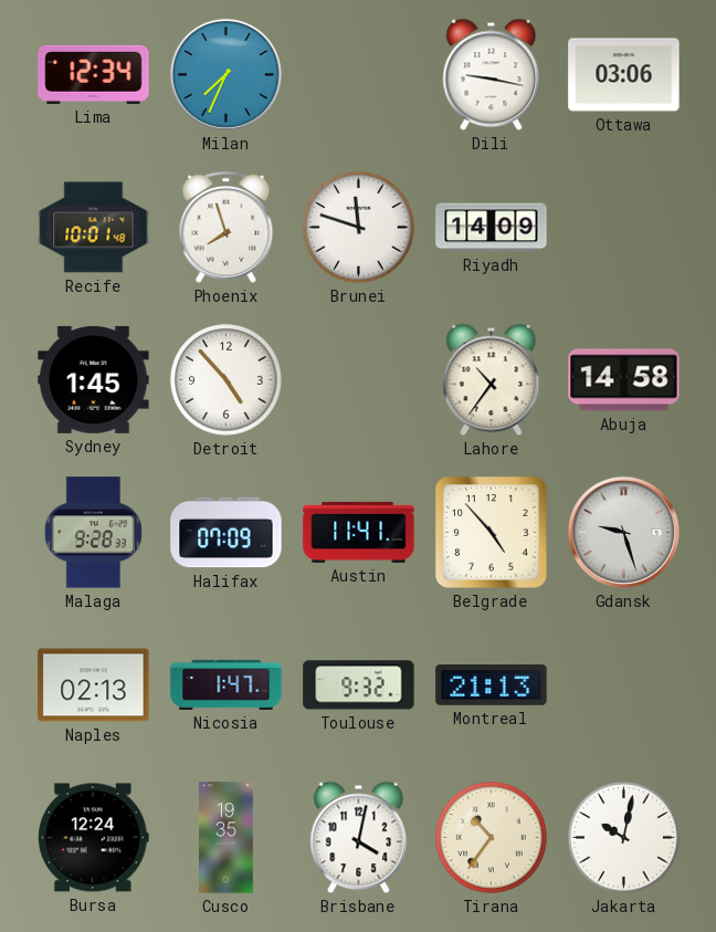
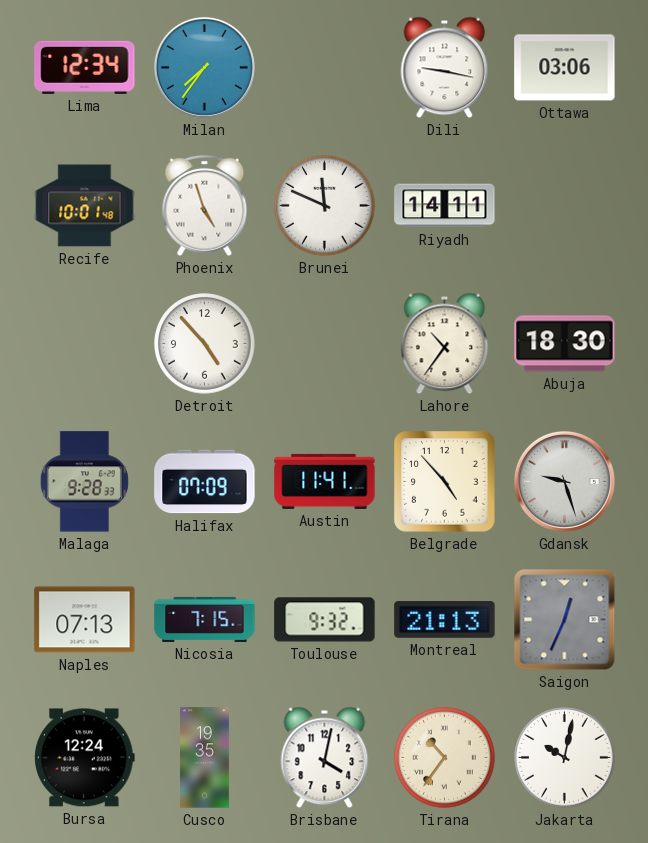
Milan: 7:34 -> 7:36
Phoenix: 7:57 -> 4:57
Brunei: 11:48 -> 11:49
Riyadh: 14:09 -> 14:11
Sydney: 1:45 -> none
Abuja: 14:58 -> 18:30
Naples: 02:13 -> 07:13
Nicosia: 1:47 -> 7:15
Saigon: none -> 12:34
